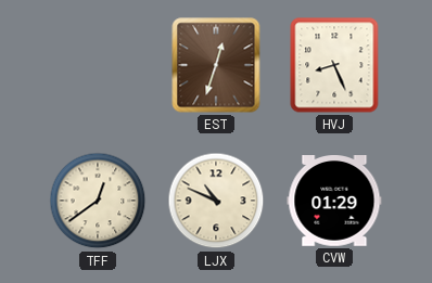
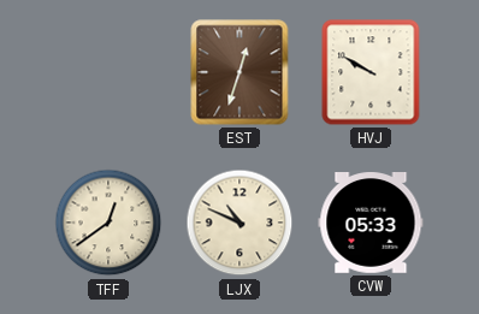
HVJ: 8:26 -> 9:50
CVW: 01:29 -> 05:33
